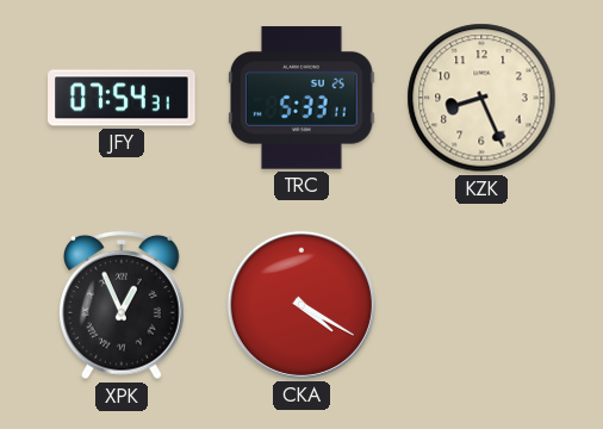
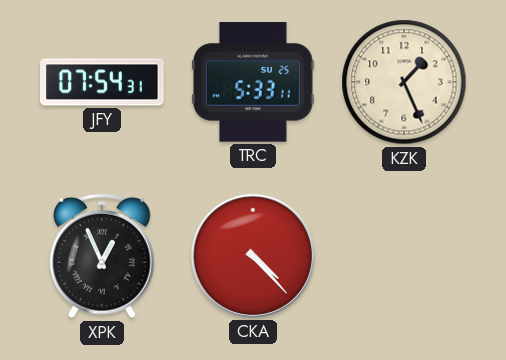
KZK: 8:26 -> 1:26
CKA: 4:20 -> 4:23
